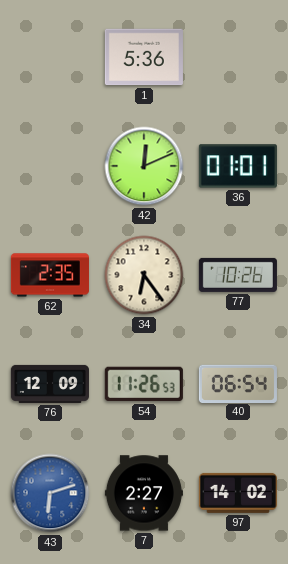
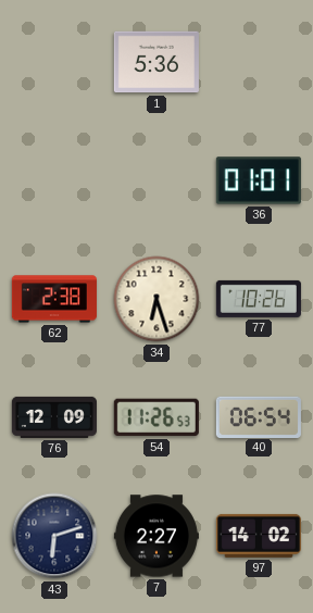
42: 12:11 -> none
62: 2:35 -> 2:38
34: 6:24 -> 6:27
43 dial: blue -> navy
